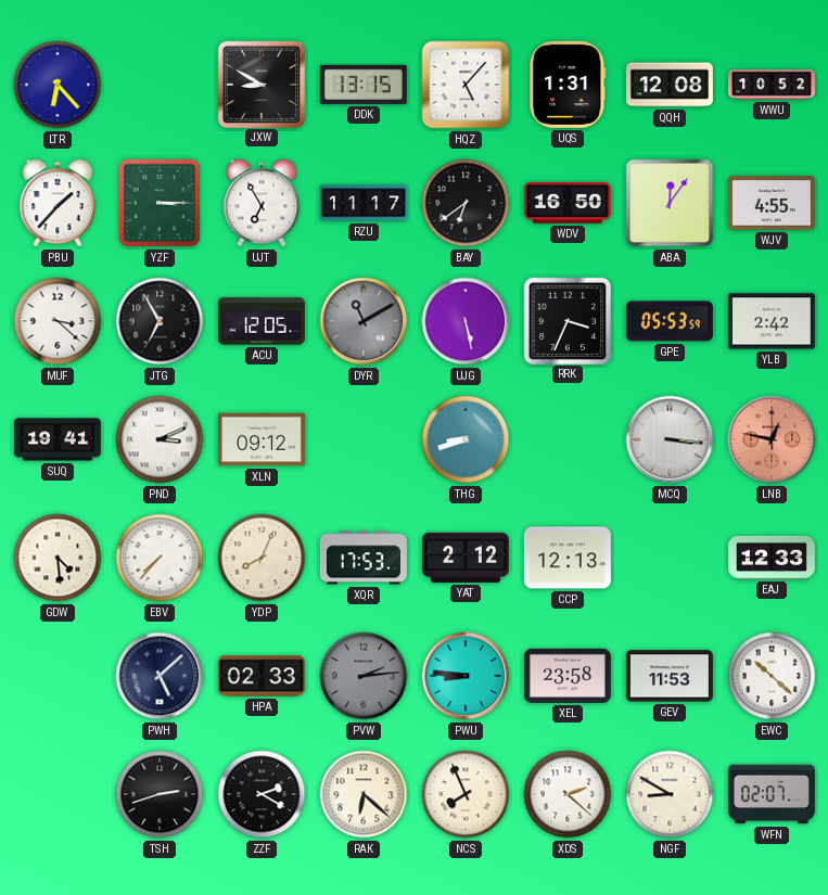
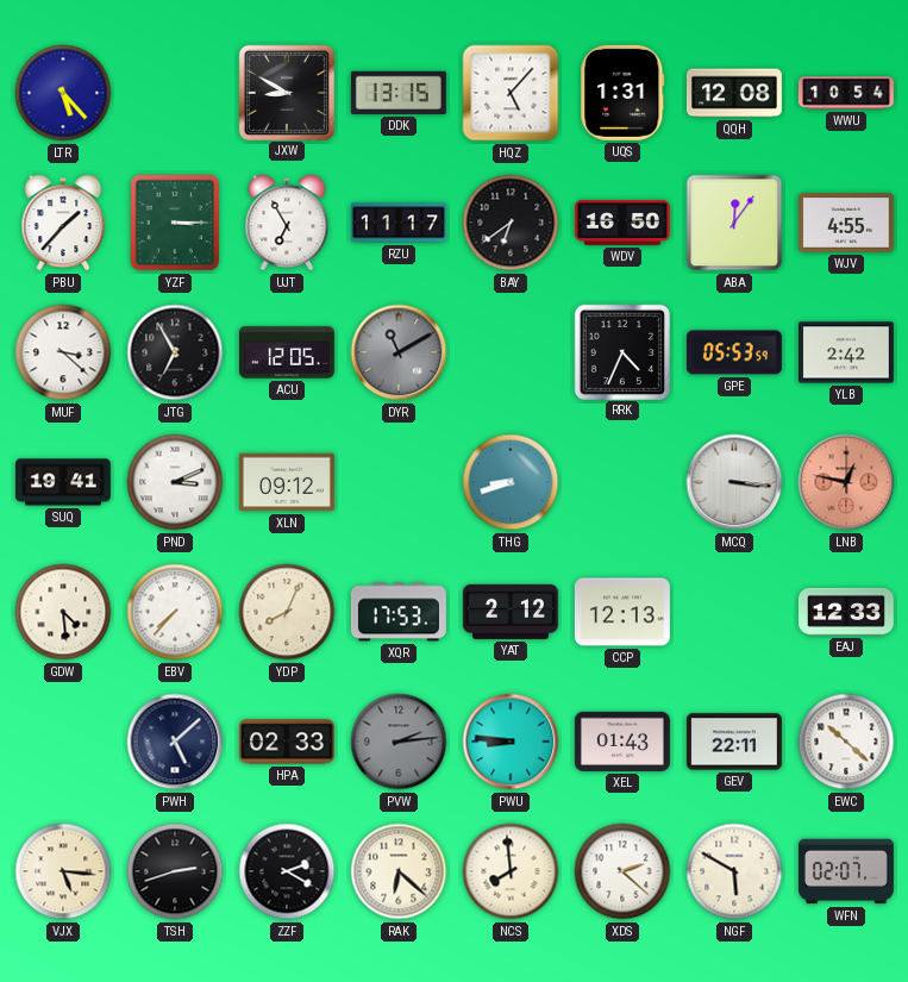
LTR: 6:23 -> 5:23
WWU: 10:52 -> 10:54
UJG: 5:28 -> none
RRK: 3:34 -> 4:34
XEL: 23:58 -> 01:43
GEV: 11:53 -> 22:11
VJX: none -> 5:16
NCS: 7:56 -> 7:59
NGF: 8:50 -> 5:50
